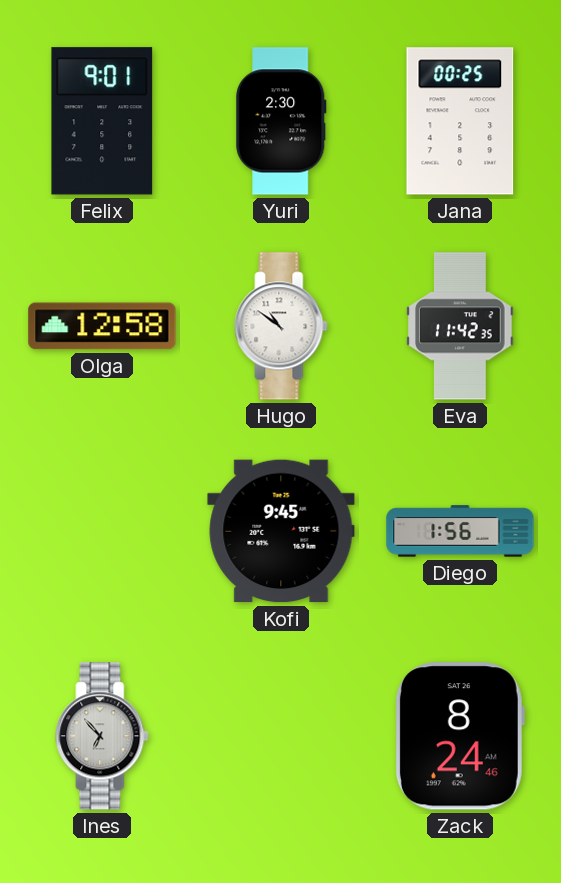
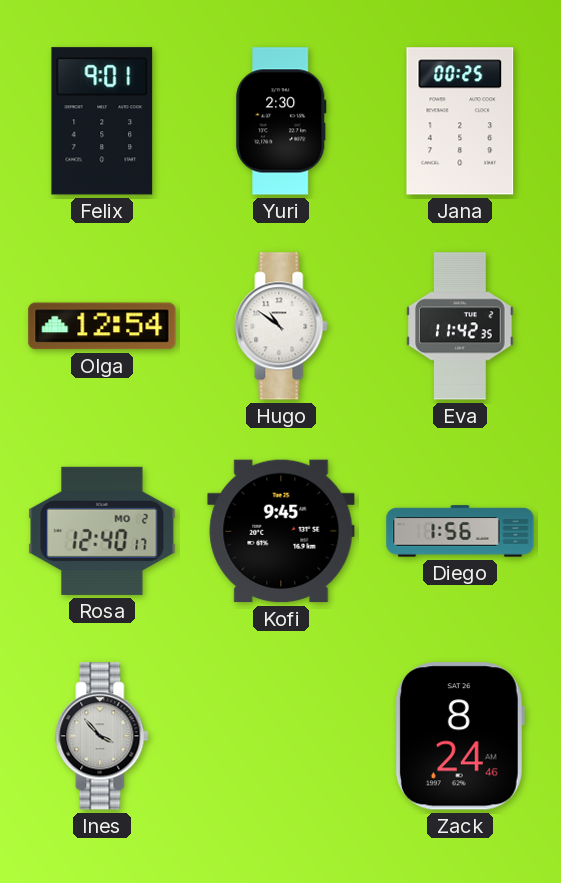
Olga: 12:58 -> 12:54
Rosa: none -> 12:40
Ines: 6:53 -> 3:53
